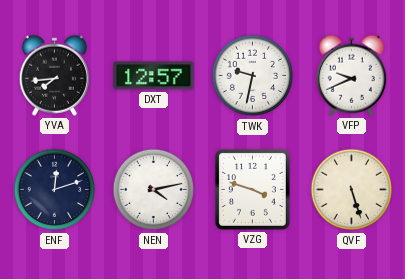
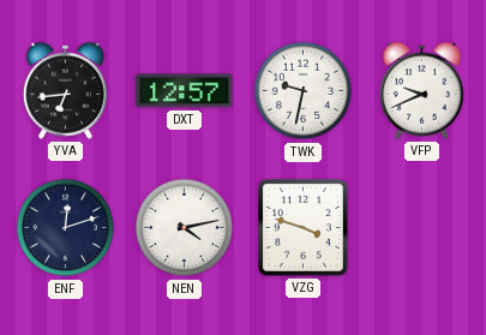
YVA: 7:44 -> 6:44
QVF: 5:27 -> none
